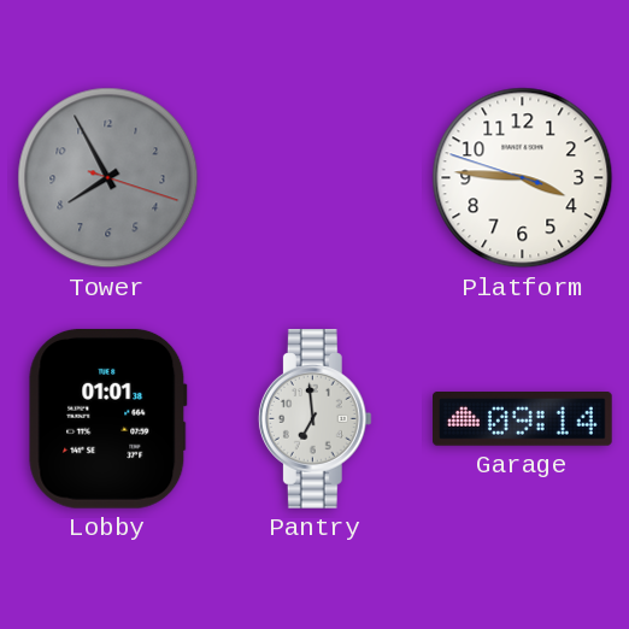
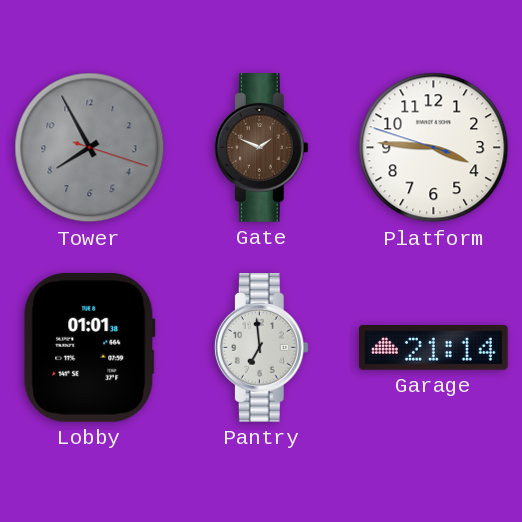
Gate: none -> 1:49
Garage: 09:14 -> 21:14
